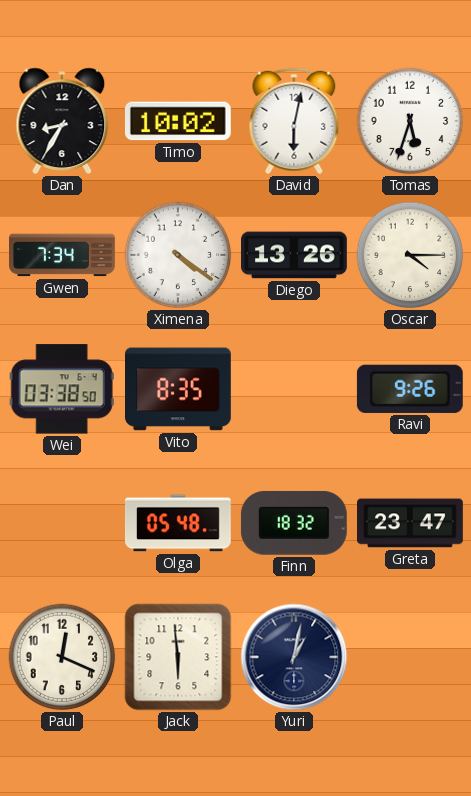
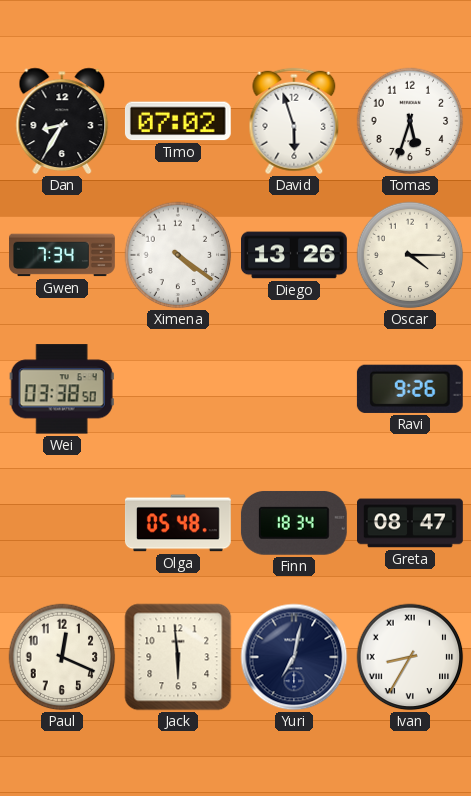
Timo: 10:02 -> 07:02
David: 6:02 -> 5:57
Vito: 8:35 -> none
Finn: 18:32 -> 18:34
Greta: 23:47 -> 08:47
Yuri: 1:02 -> 7:02
Ivan: none -> 8:35
